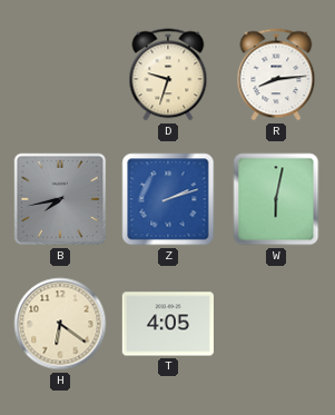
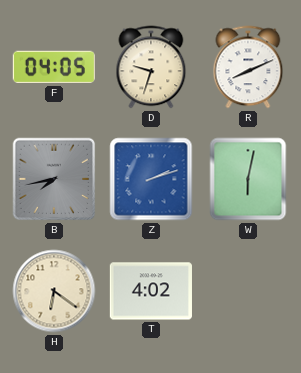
F: none -> 04:05
R: 8:14 -> 8:11
T: 4:05 -> 4:02
